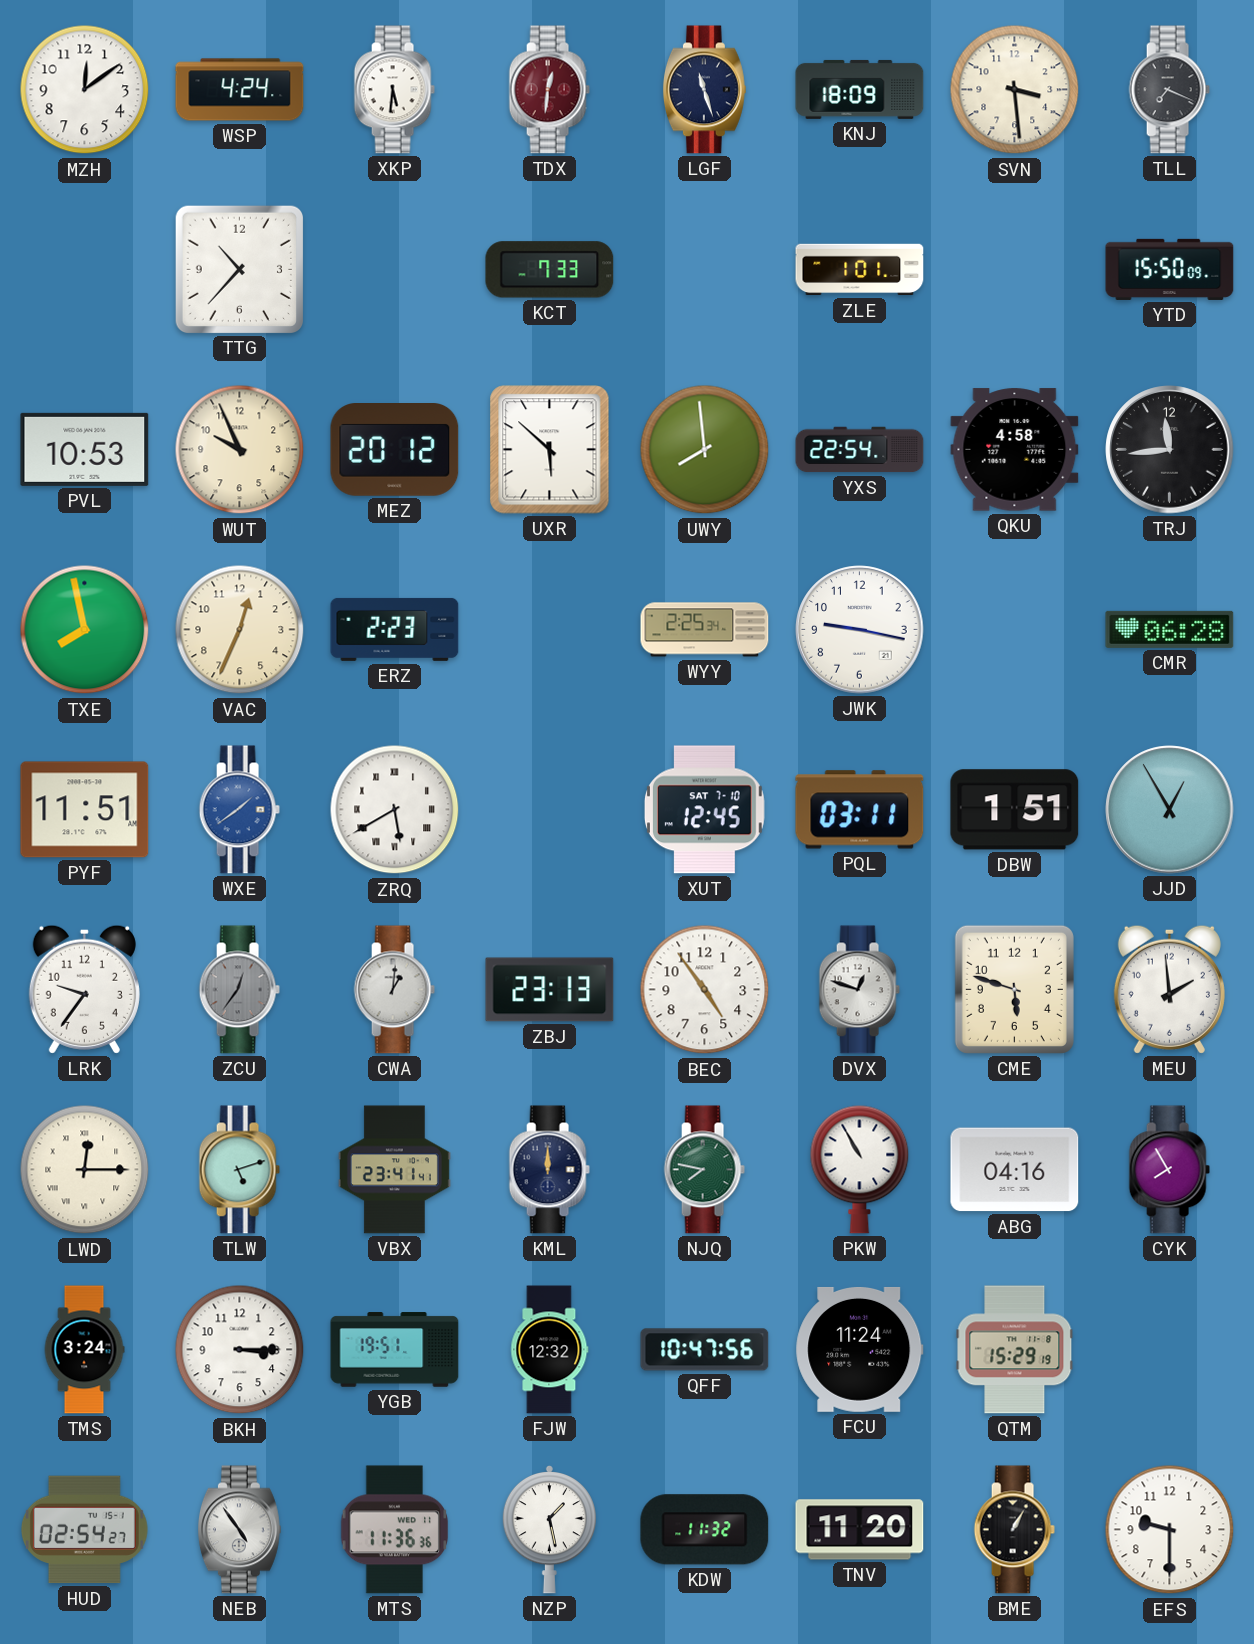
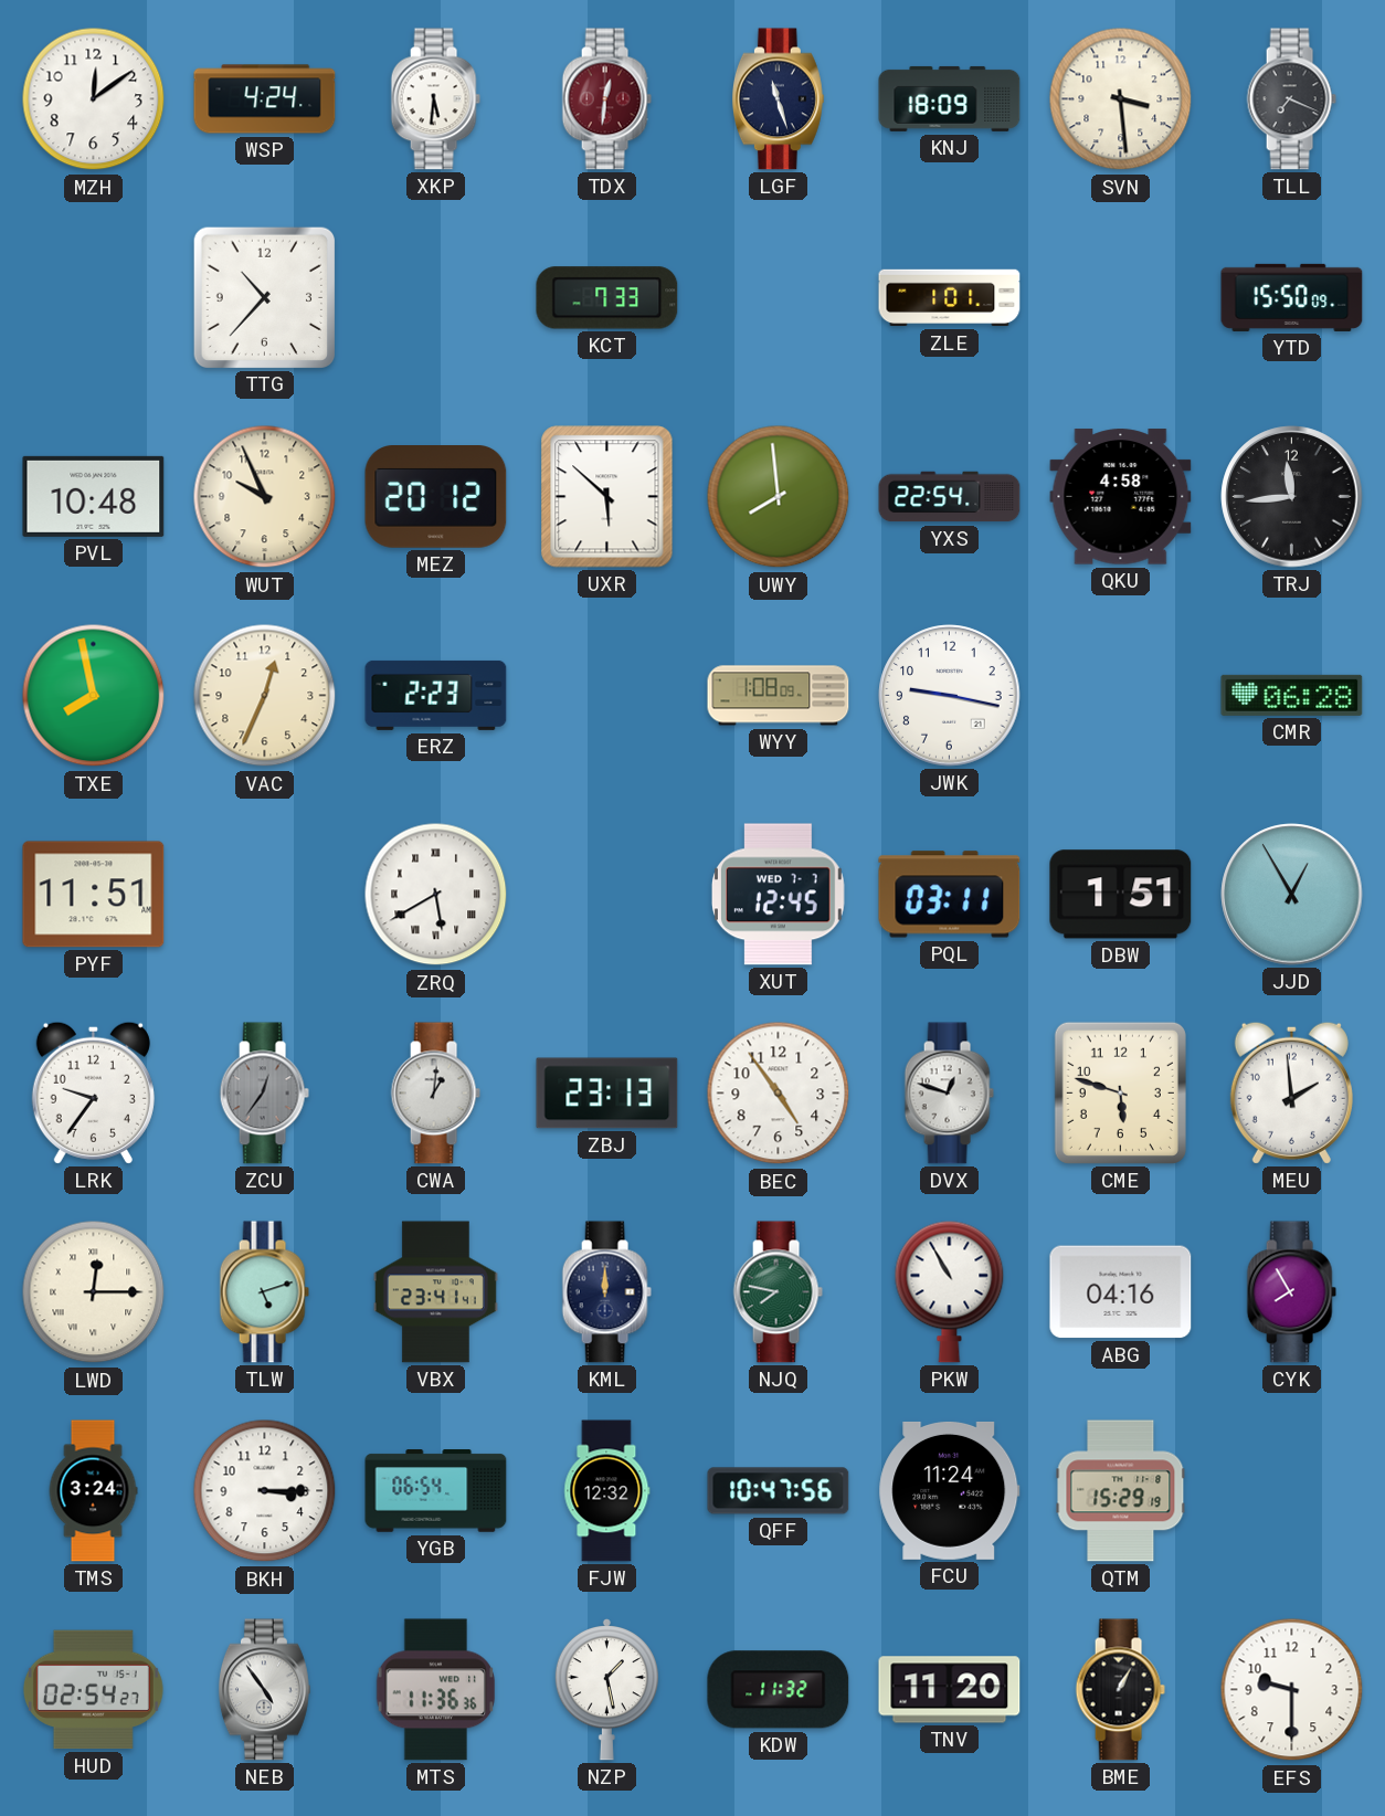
PVL: 10:53 -> 10:48
WYY: 2:25 -> 1:08
WXE: 1:39 -> none
XUT date: SAT 7-10 -> WED 7-7
YGB: 19:51 -> 06:54
